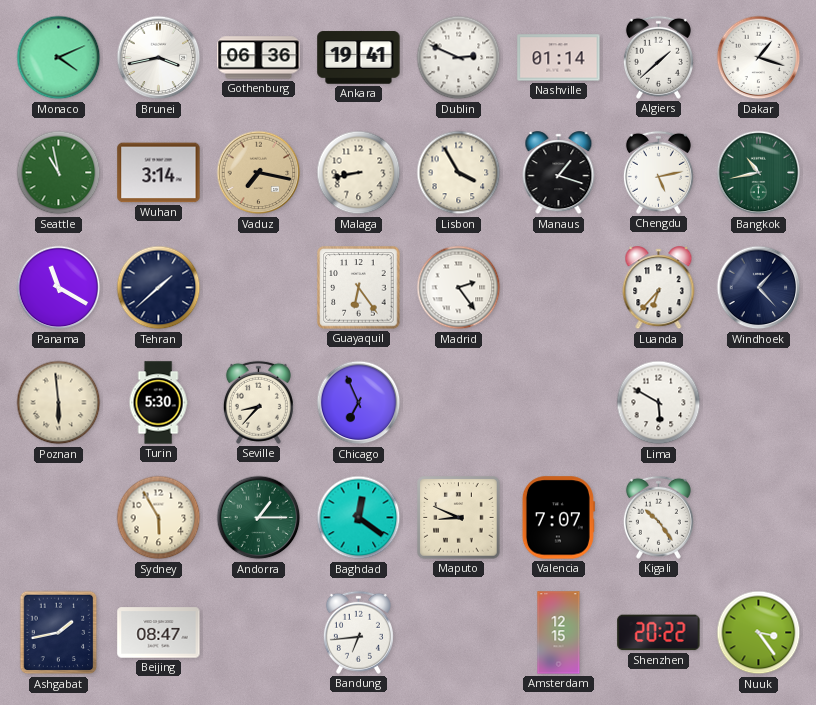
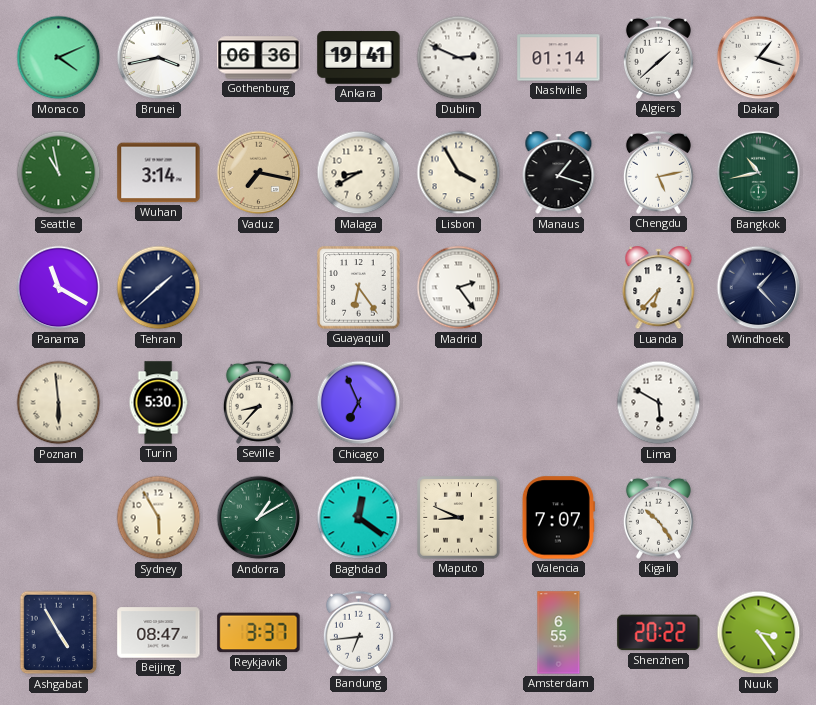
Malaga: 8:43 -> 8:40
Andorra: 1:15 -> 1:10
Ashgabat: 1:43 -> 4:55
Reykjavik: none -> 3:37
Amsterdam: 12:15 -> 6:55
